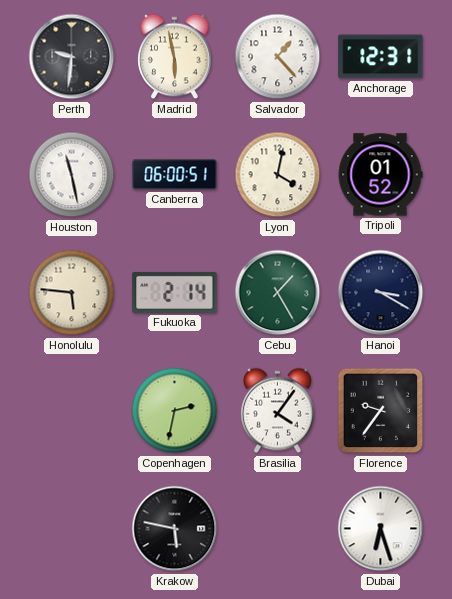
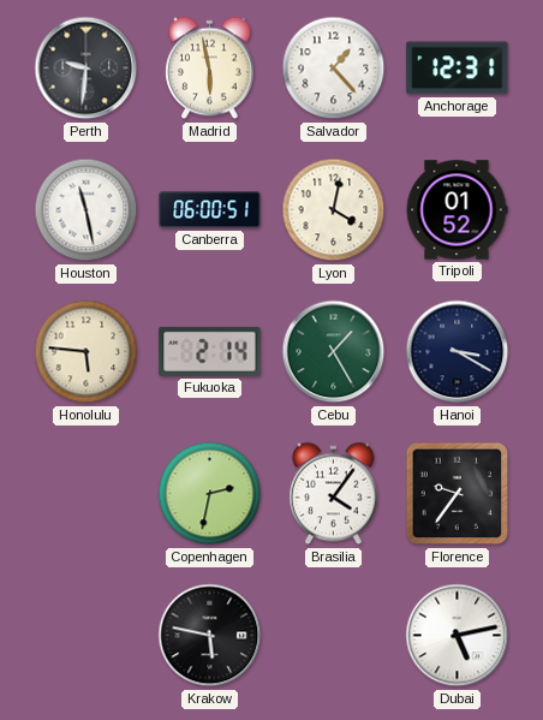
Dubai: 6:27 -> 5:13
